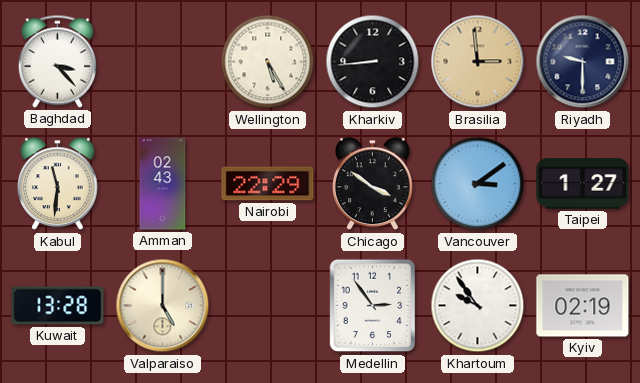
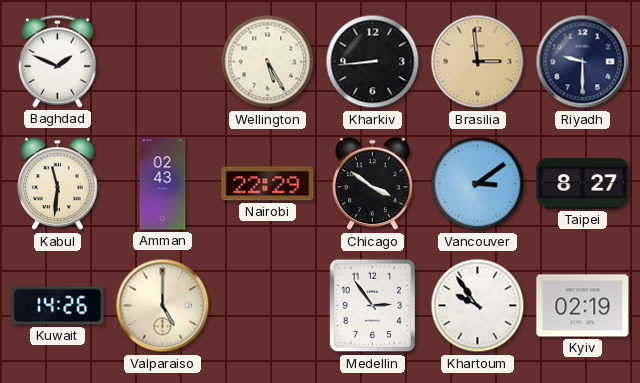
Baghdad: 3:23 -> 1:49
Taipei: 1:27 -> 8:27
Kuwait: 13:28 -> 14:26
